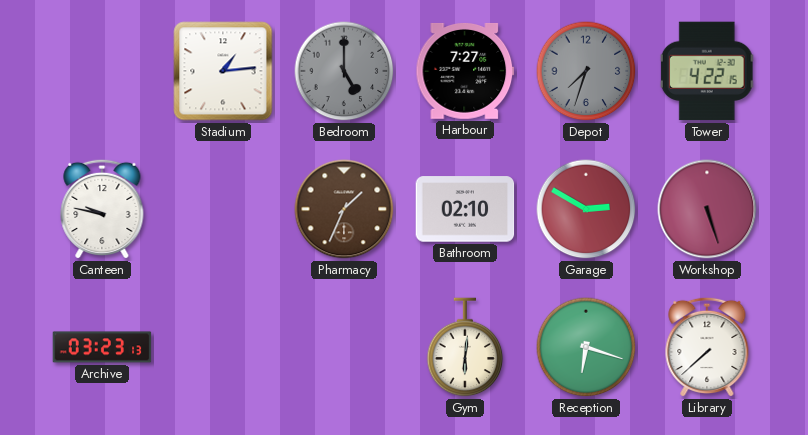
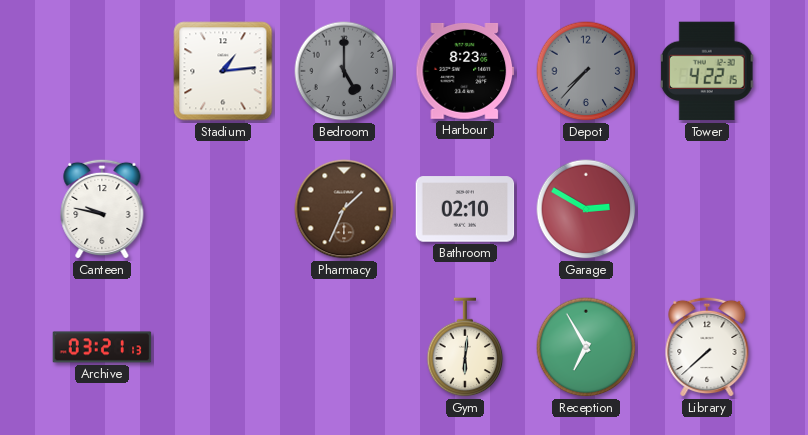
Harbour: 7:27 -> 8:23
Depot: 7:33 -> 7:37
Workshop: 5:27 -> none
Archive: 03:23 -> 03:21
Reception: 6:18 -> 6:55
